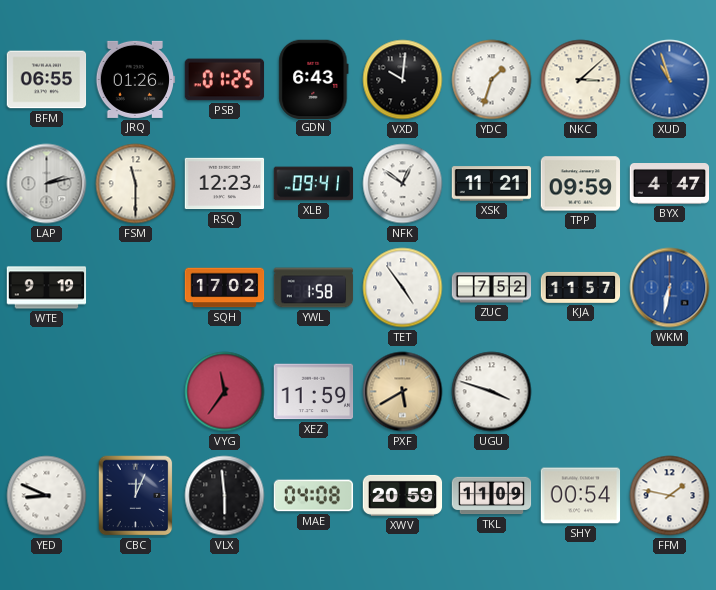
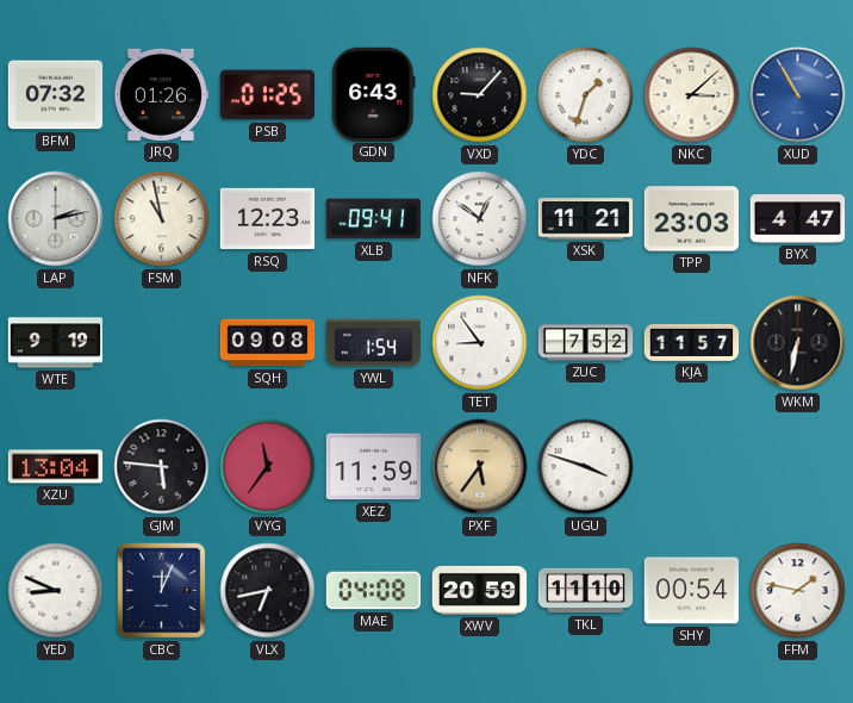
BFM: 06:55 -> 07:32
VXD: 10:01 -> 9:07
XUD: 10:57 -> 10:55
FSM: 11:30 -> 10:58
TPP: 09:59 -> 23:03
SQH: 17:02 -> 09:08
YWL: 1:58 -> 1:54
TET: 4:54 -> 8:54
WKM dial: blue -> black
XZU: none -> 13:04
GJM: none -> 5:46
PXF: 5:40 -> 5:36
VLX: 5:59 -> 6:43
TKL: 11:09 -> 11:10
